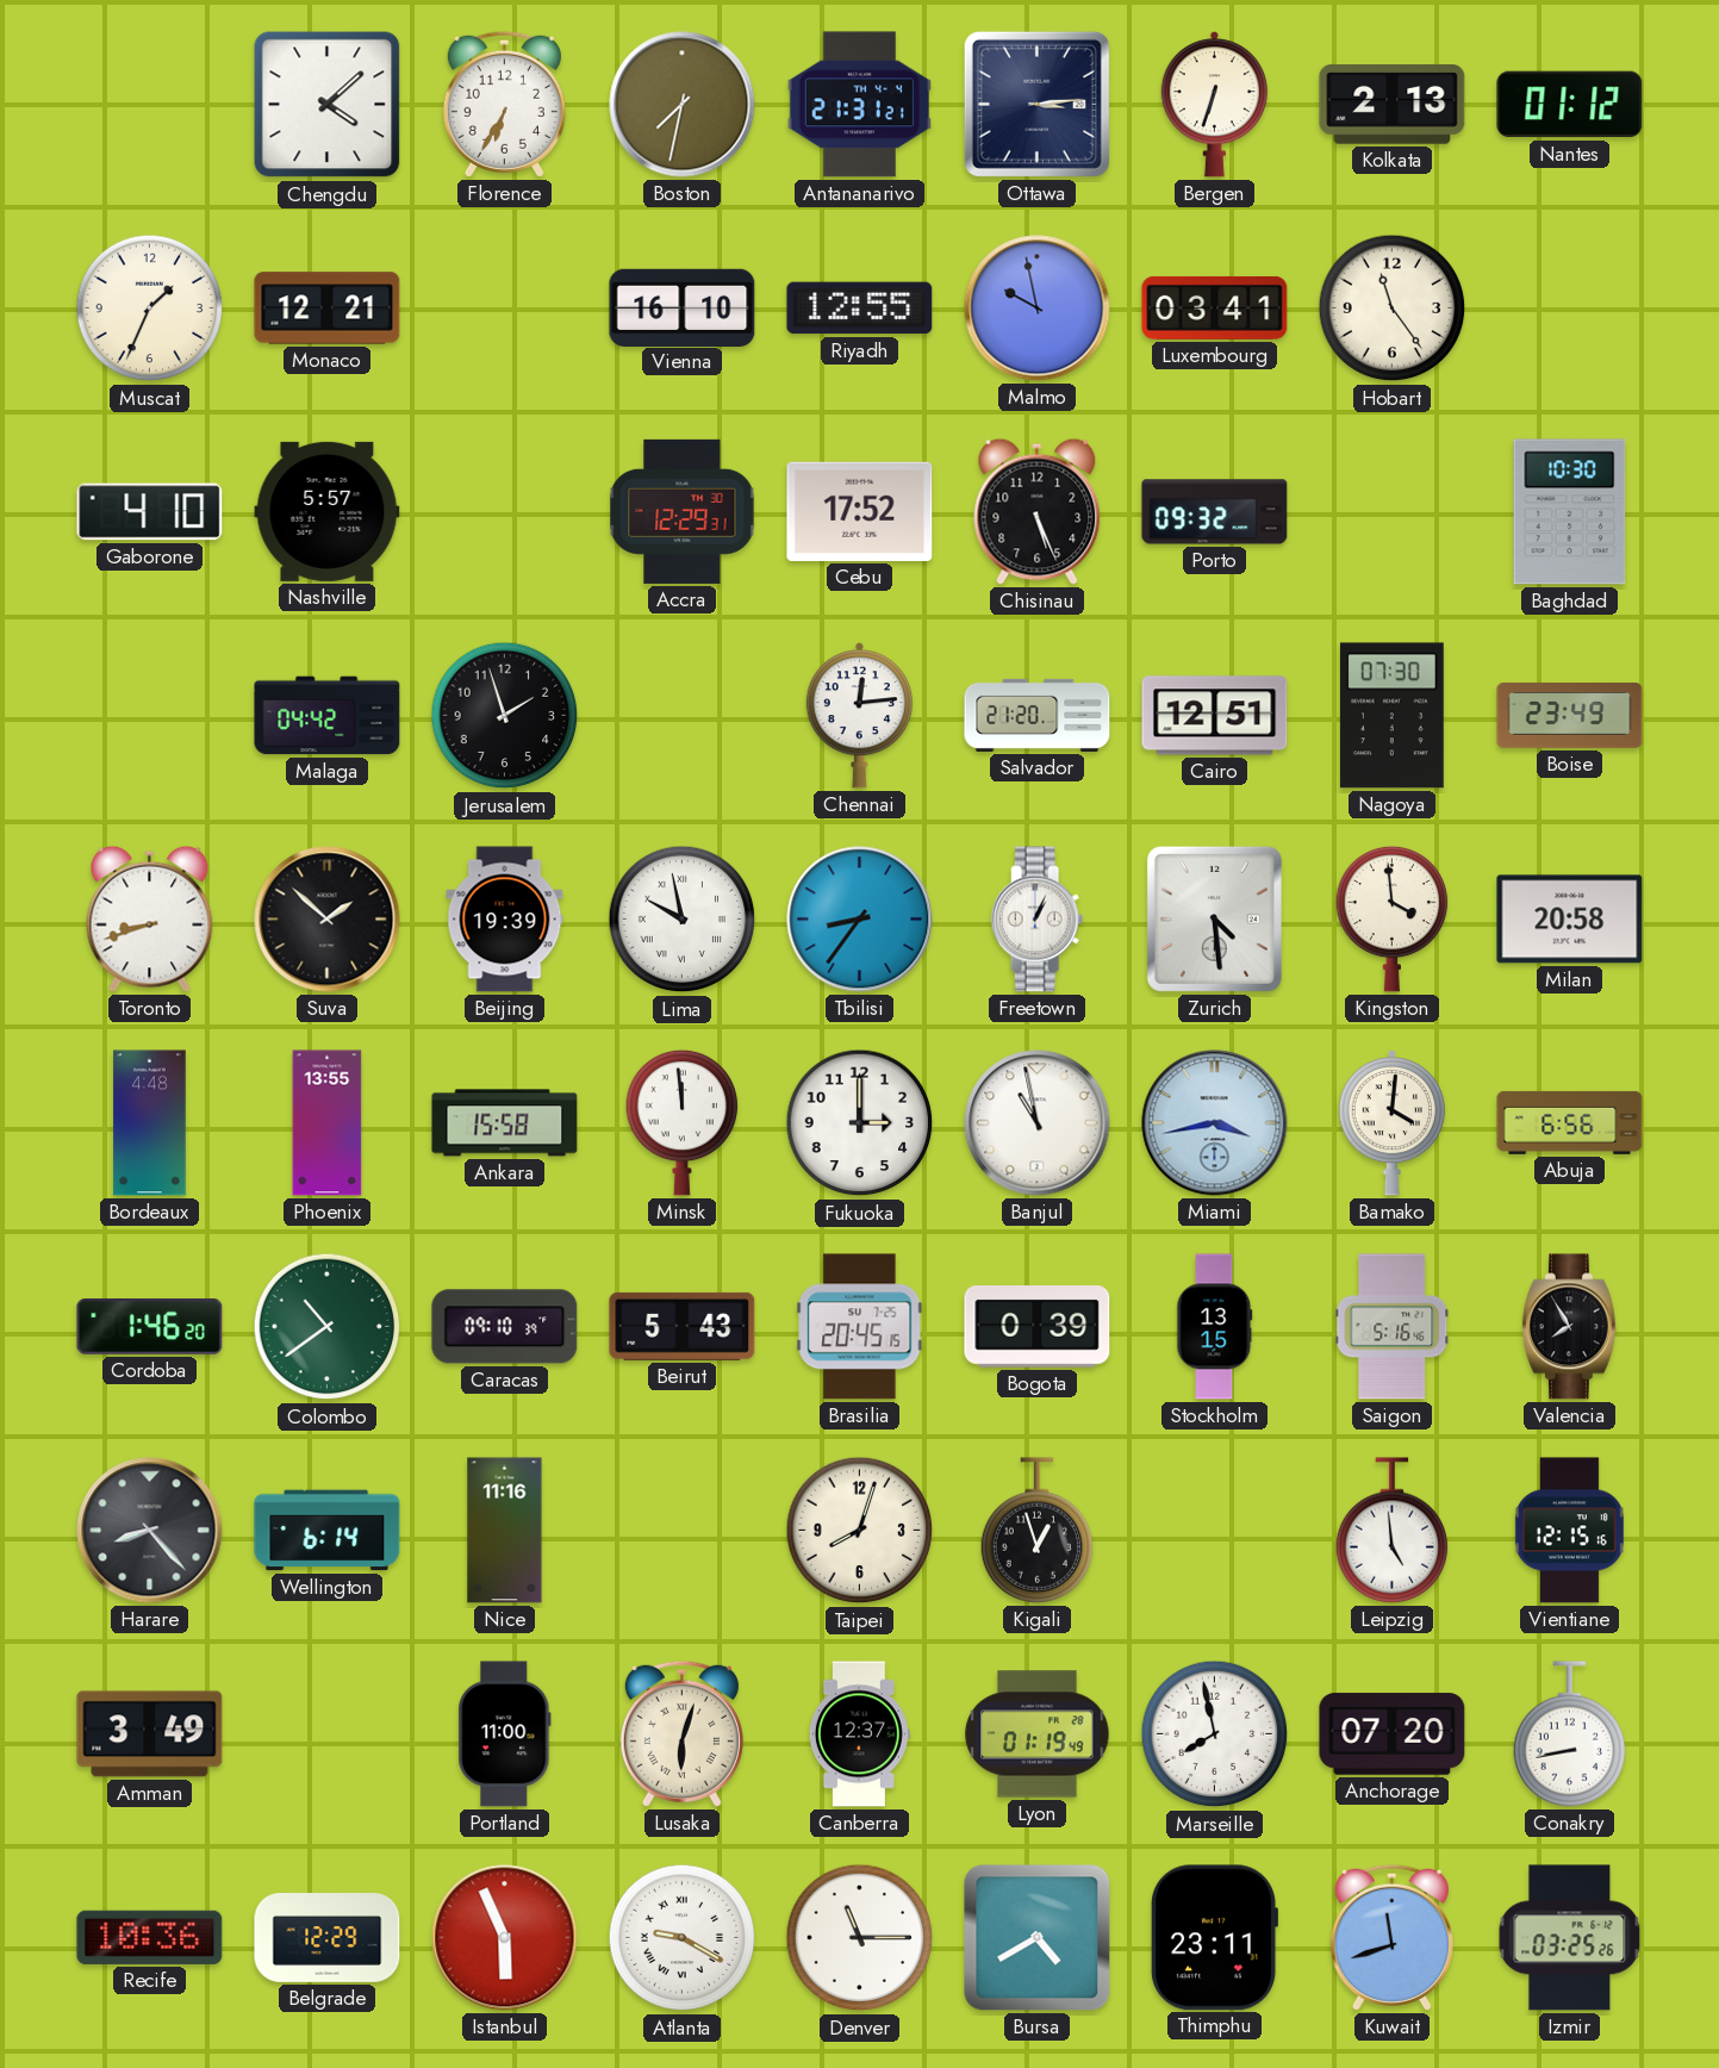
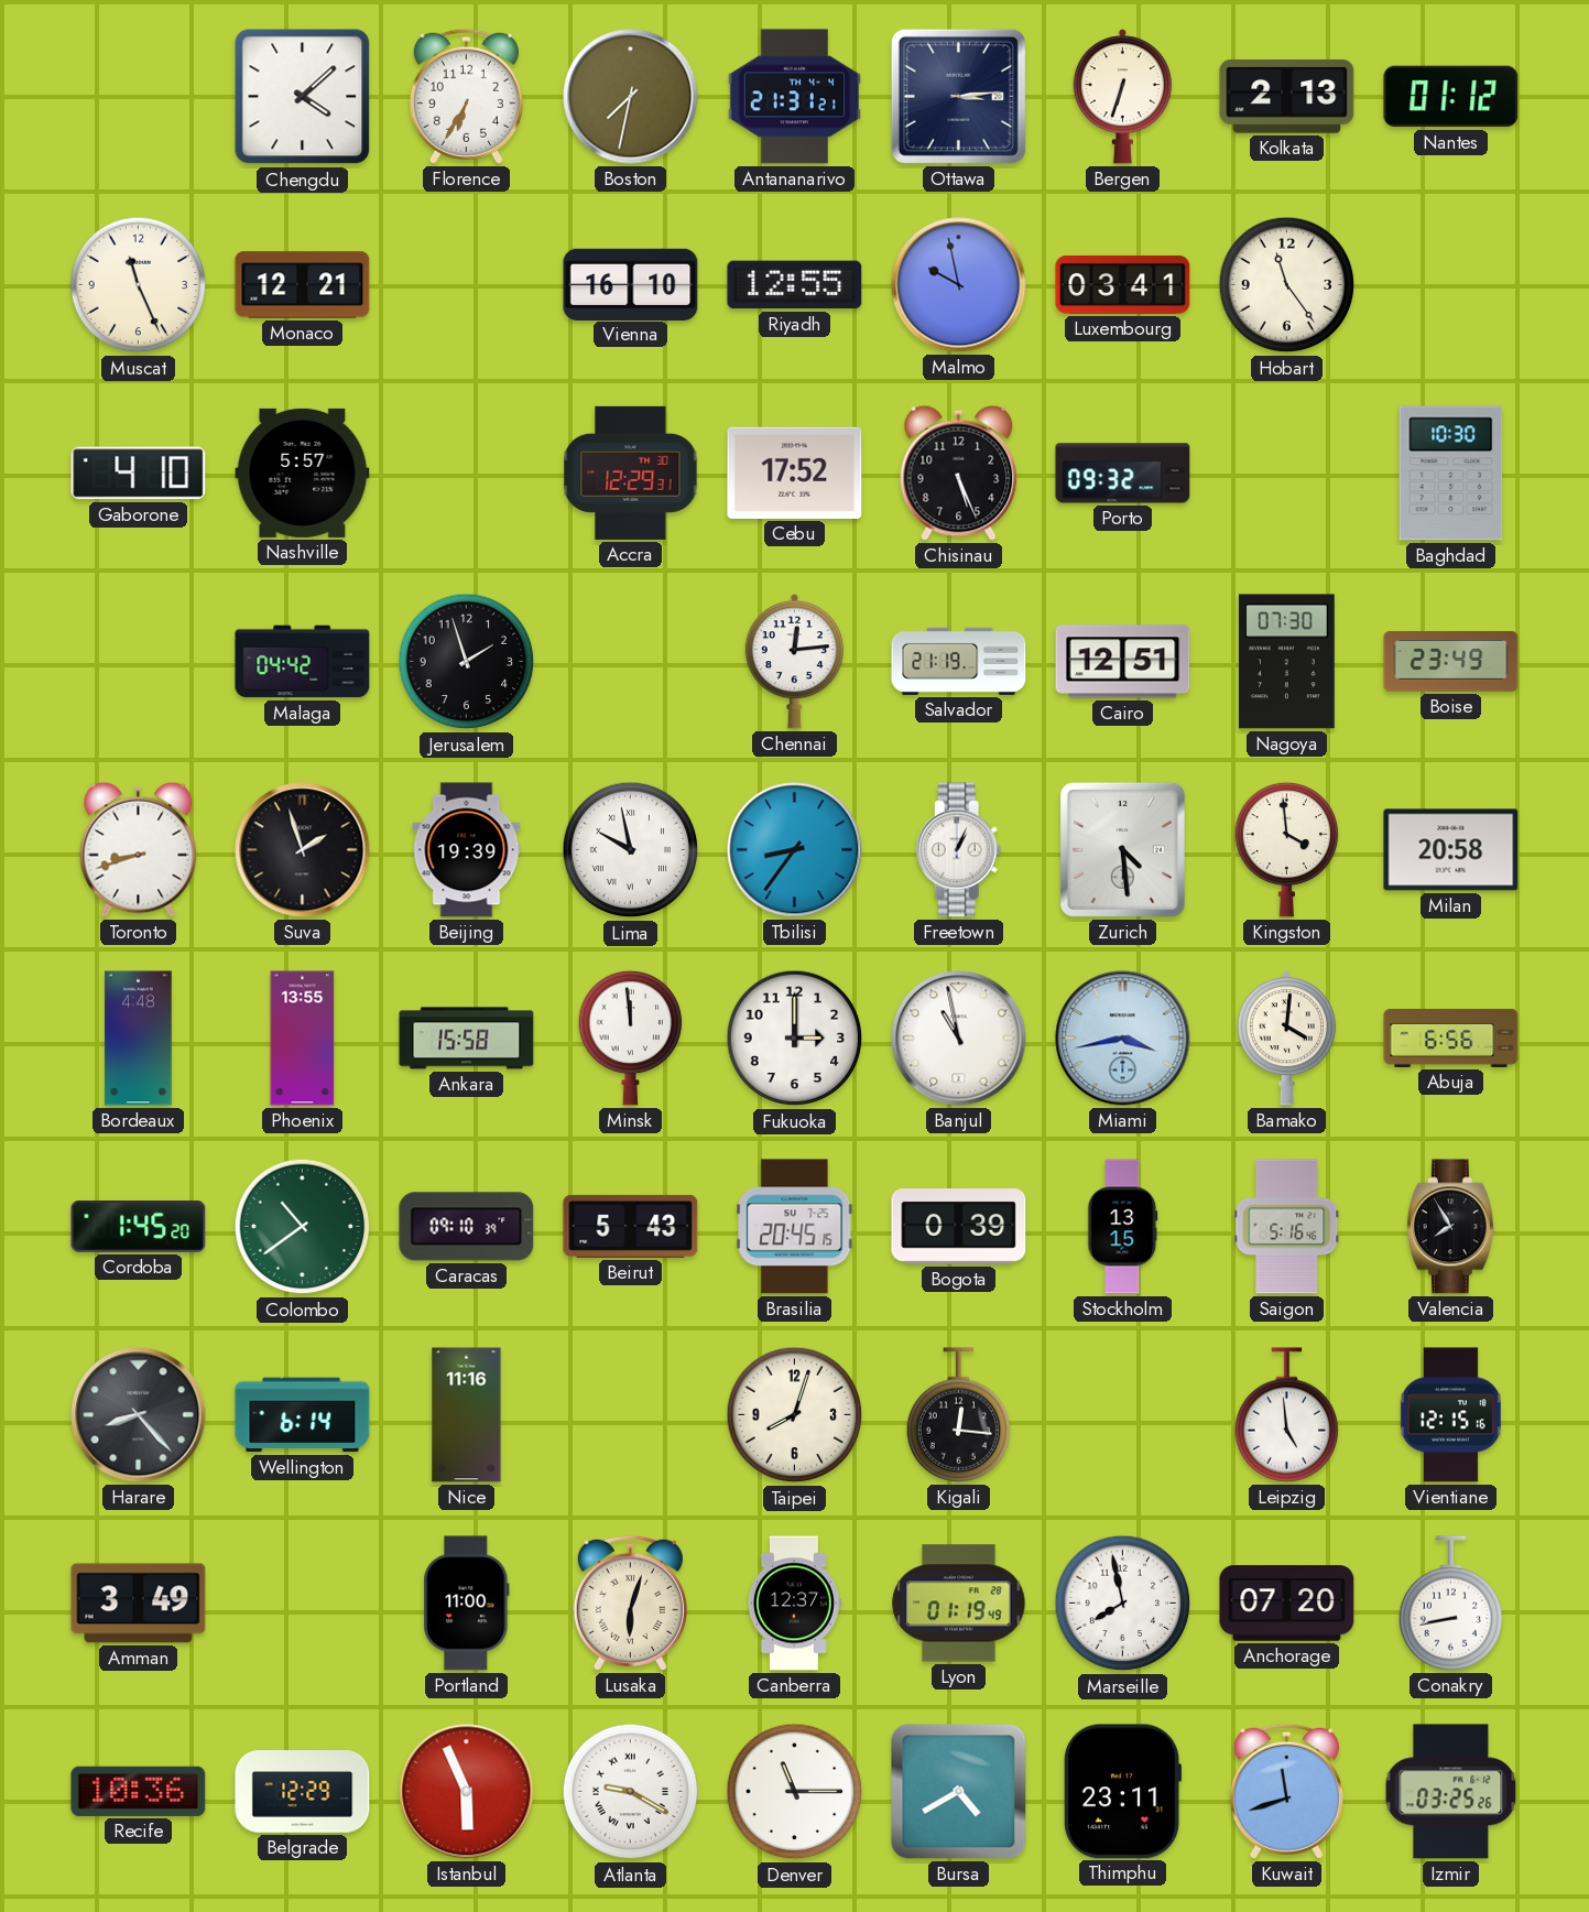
Muscat: 1:34 -> 11:26
Salvador: 21:20 -> 21:19
Suva: 1:52 -> 1:57
Cordoba: 1:46 -> 1:45
Kigali: 12:57 -> 12:16
